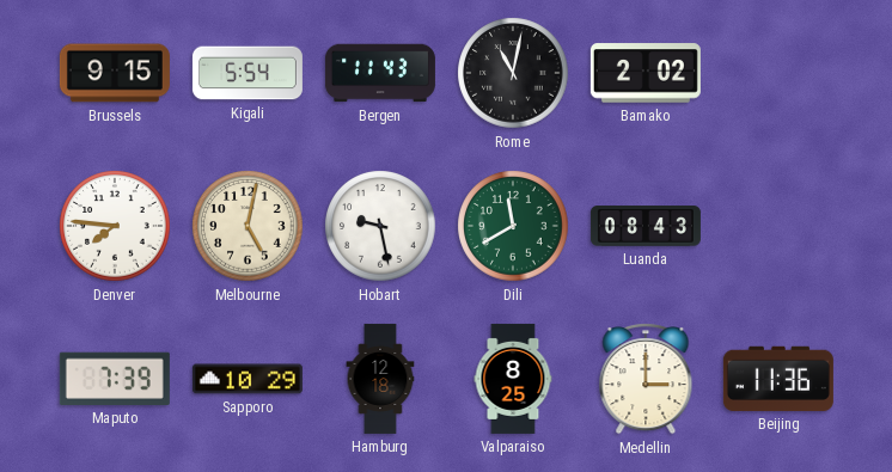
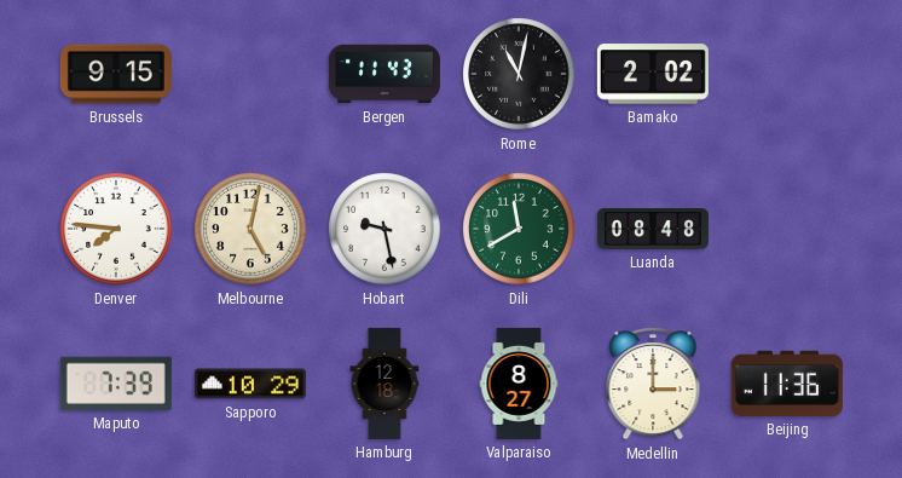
Kigali: 5:54 -> none
Luanda: 08:43 -> 08:48
Valparaiso: 8:25 -> 8:27
